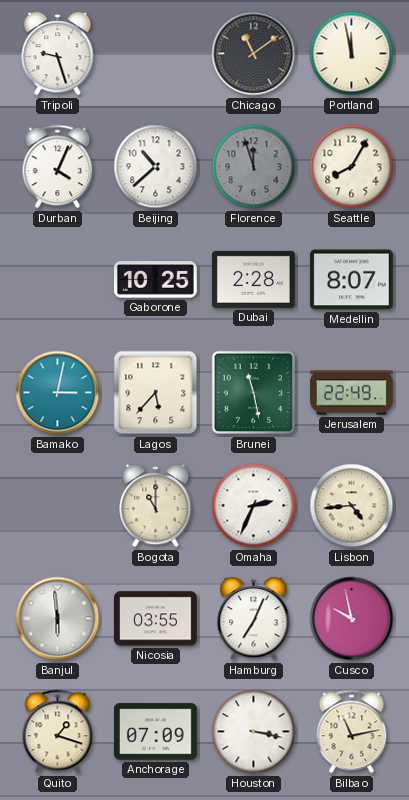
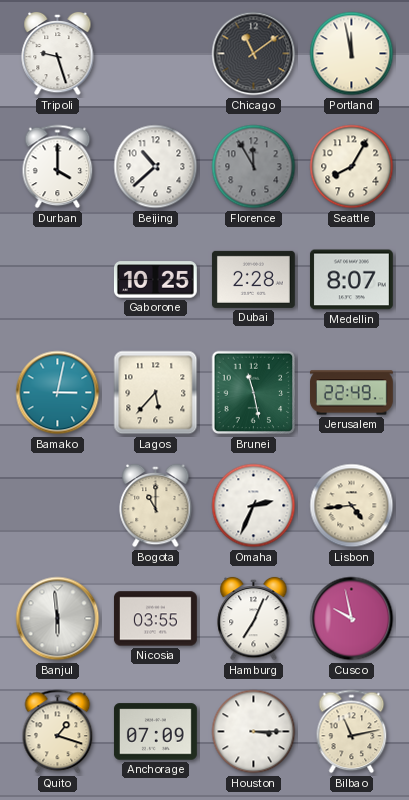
Durban: 4:04 -> 4:00
Florence: 11:57 -> 11:55
Houston: 3:17 -> 3:15
